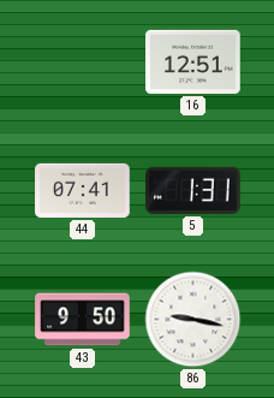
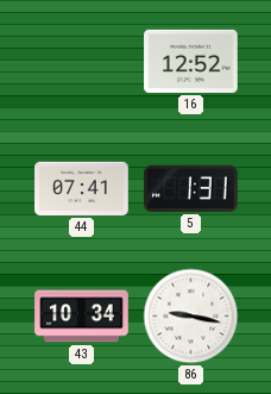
16: 12:51 -> 12:52
43: 9:50 -> 10:34
